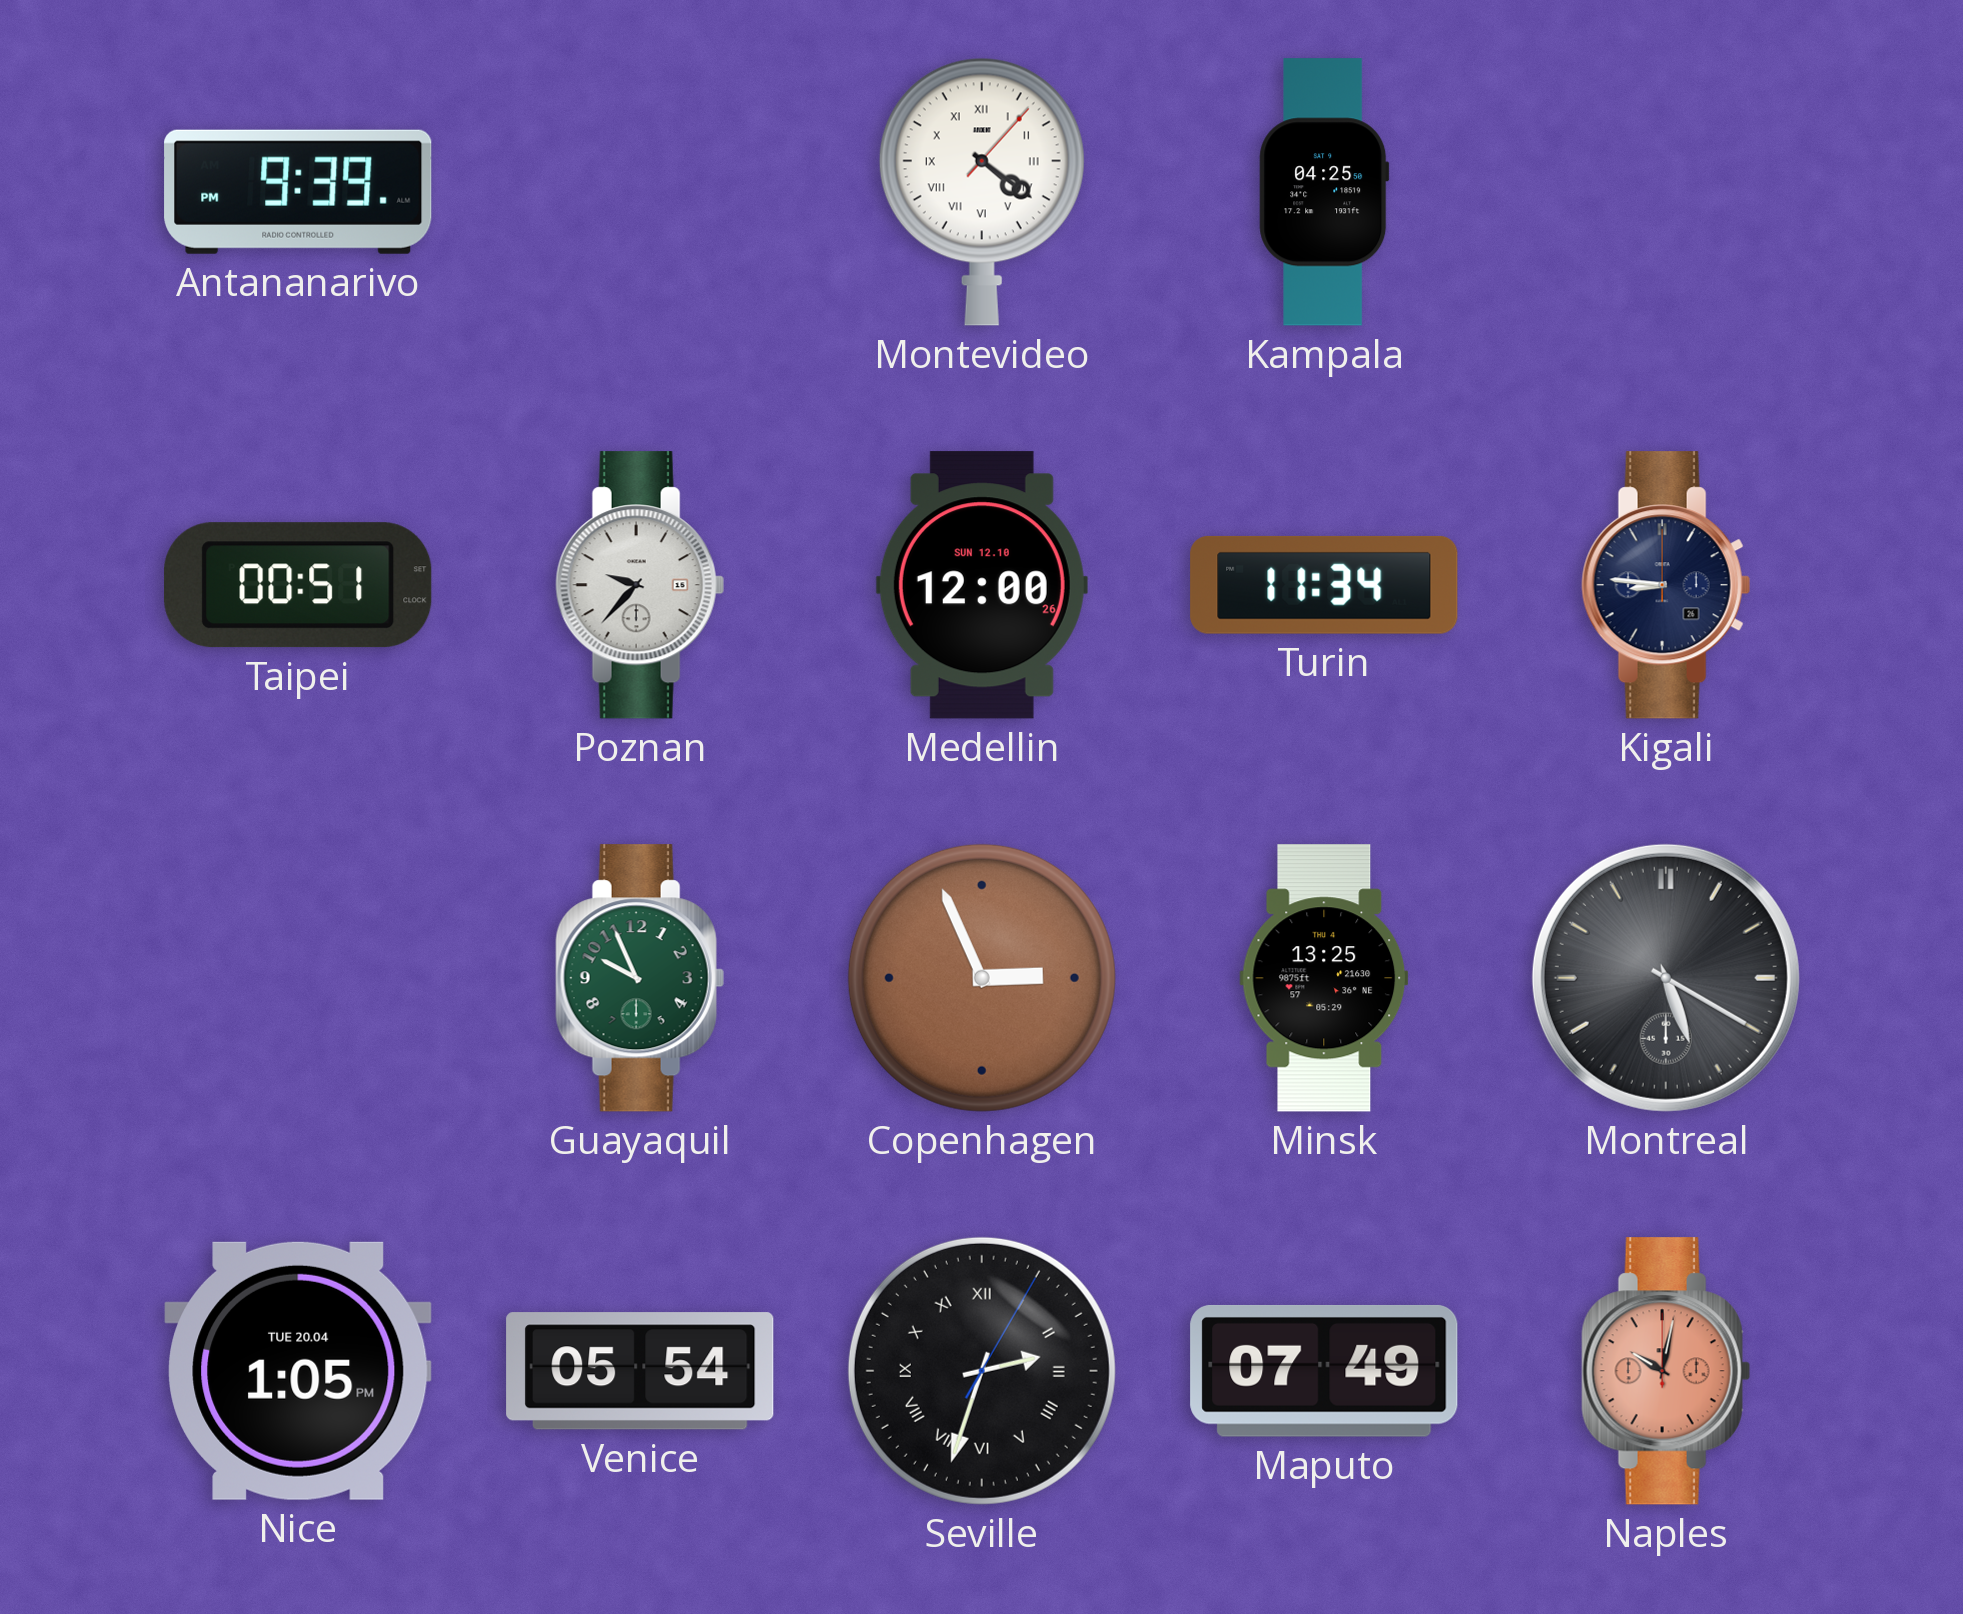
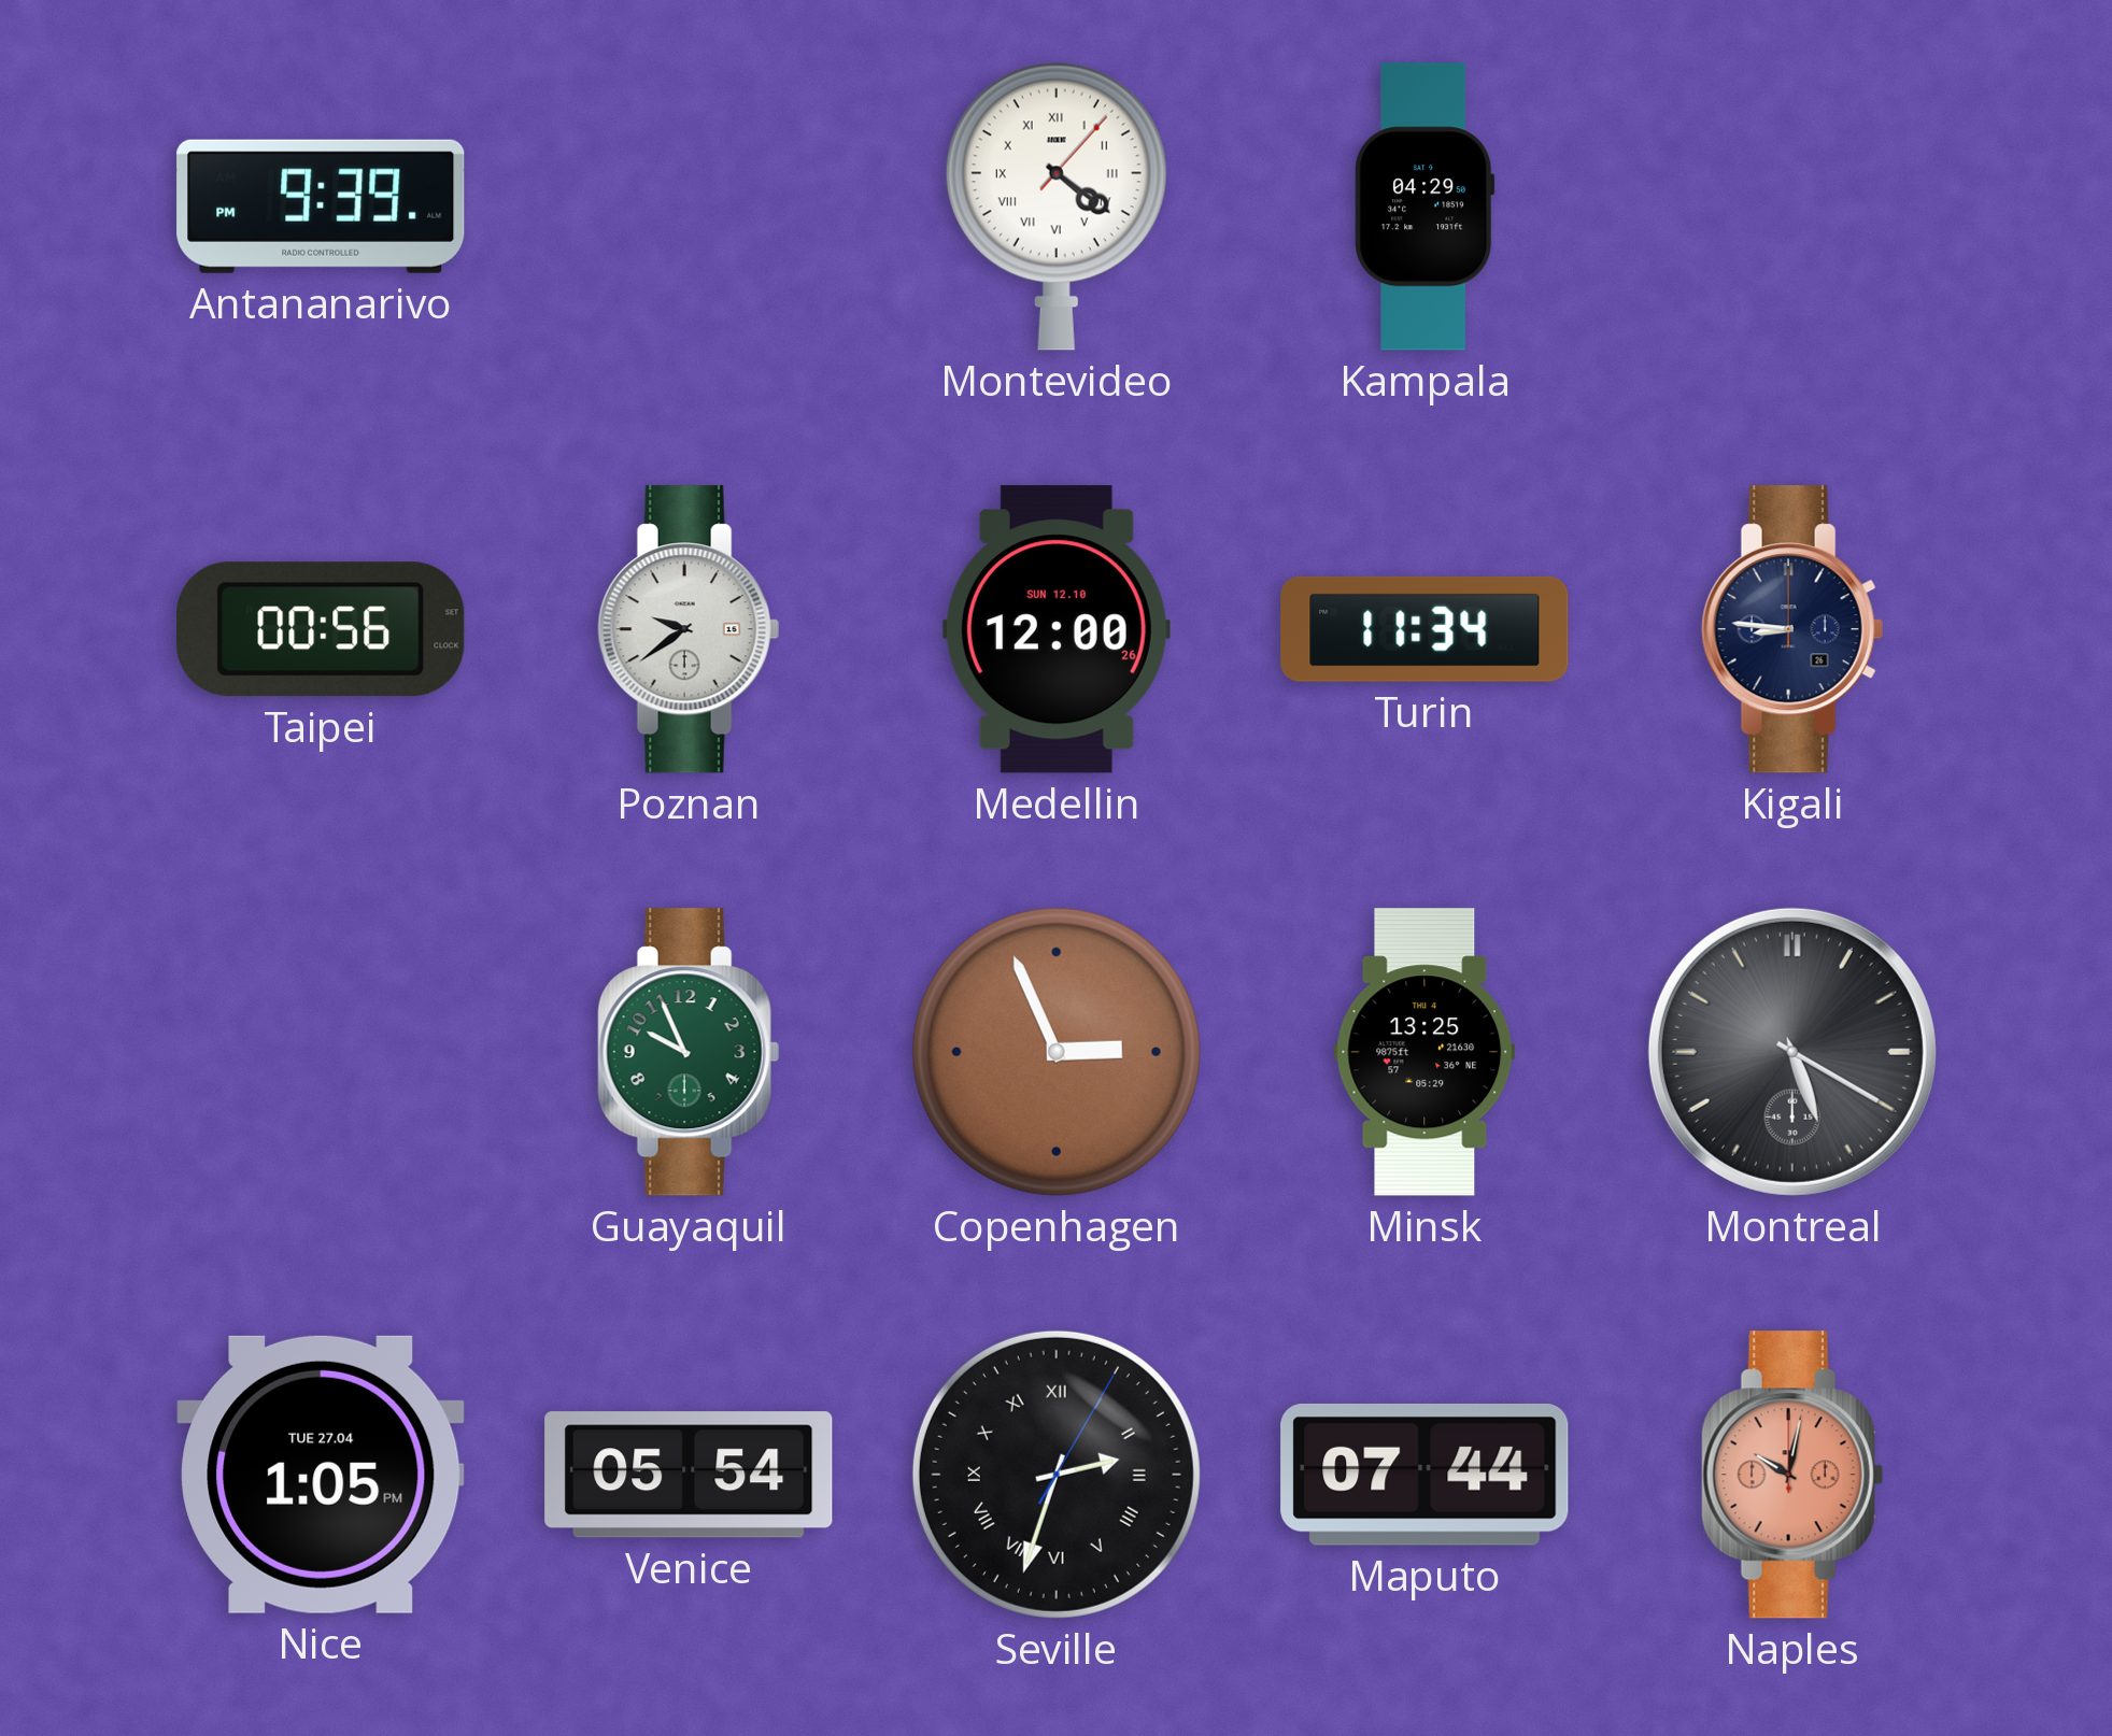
Kampala: 04:25 -> 04:29
Taipei: 00:51 -> 00:56
Poznan: 9:37 -> 9:39
Nice date: TUE 20.04 -> TUE 27.04
Maputo: 07:49 -> 07:44
